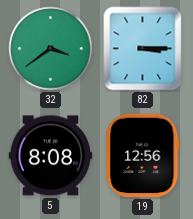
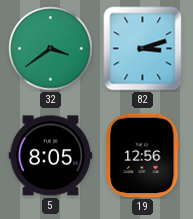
82: 3:15 -> 3:12
5: 8:08 -> 8:05
